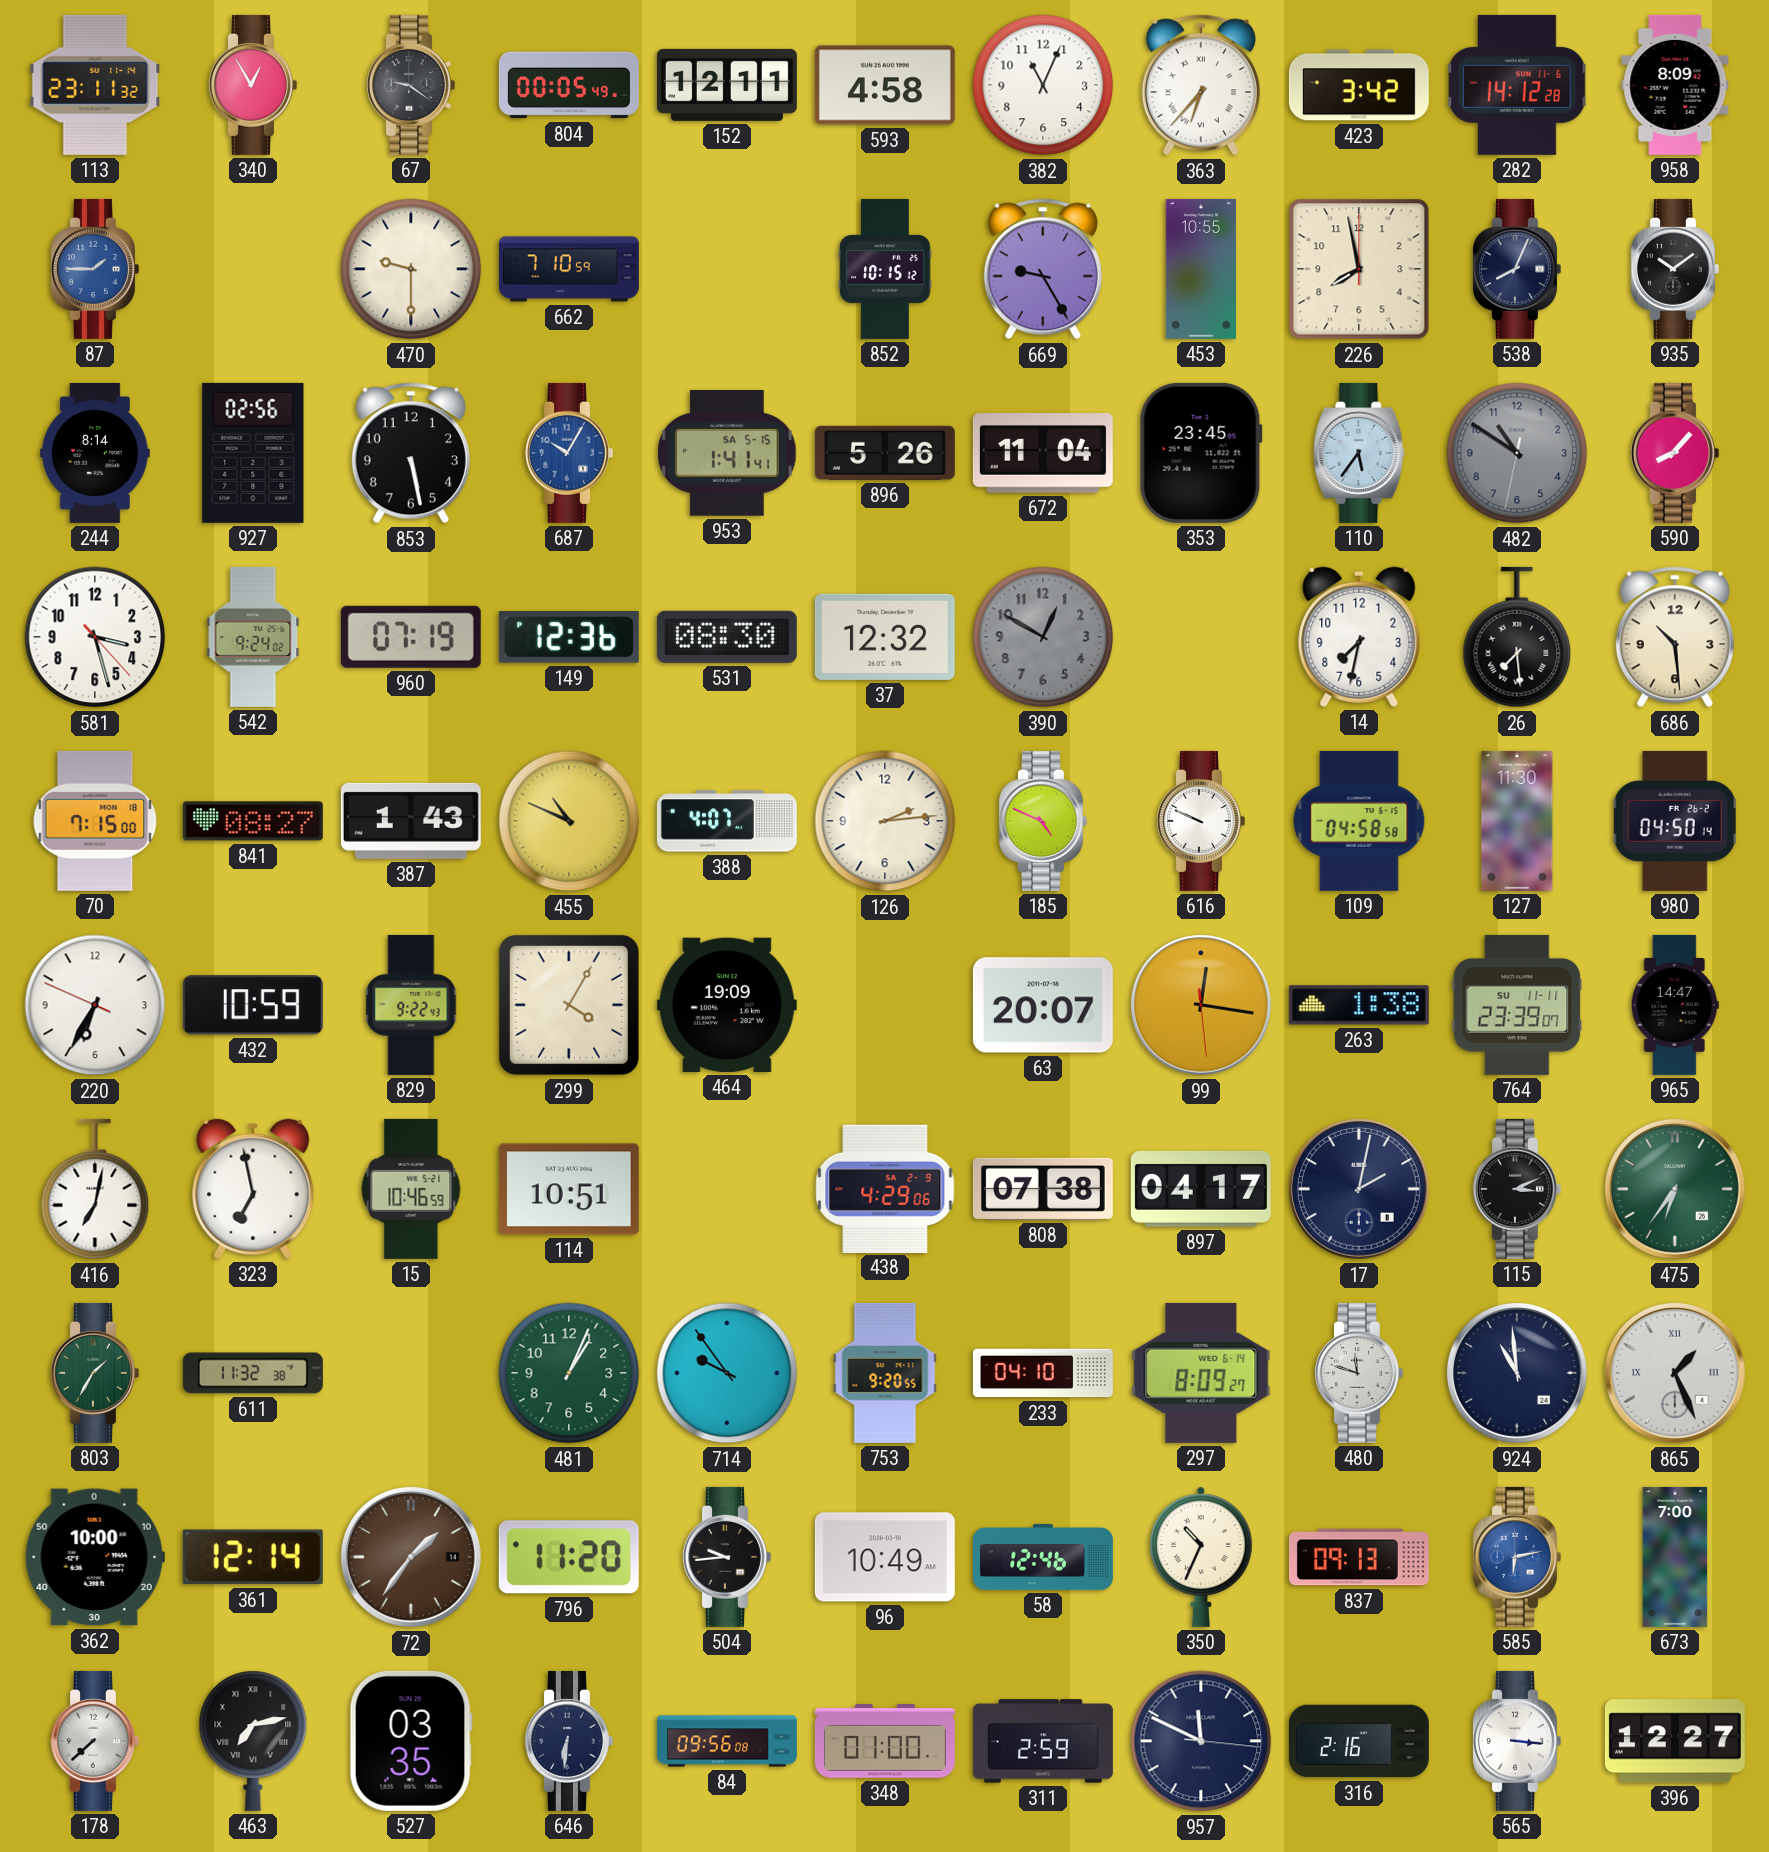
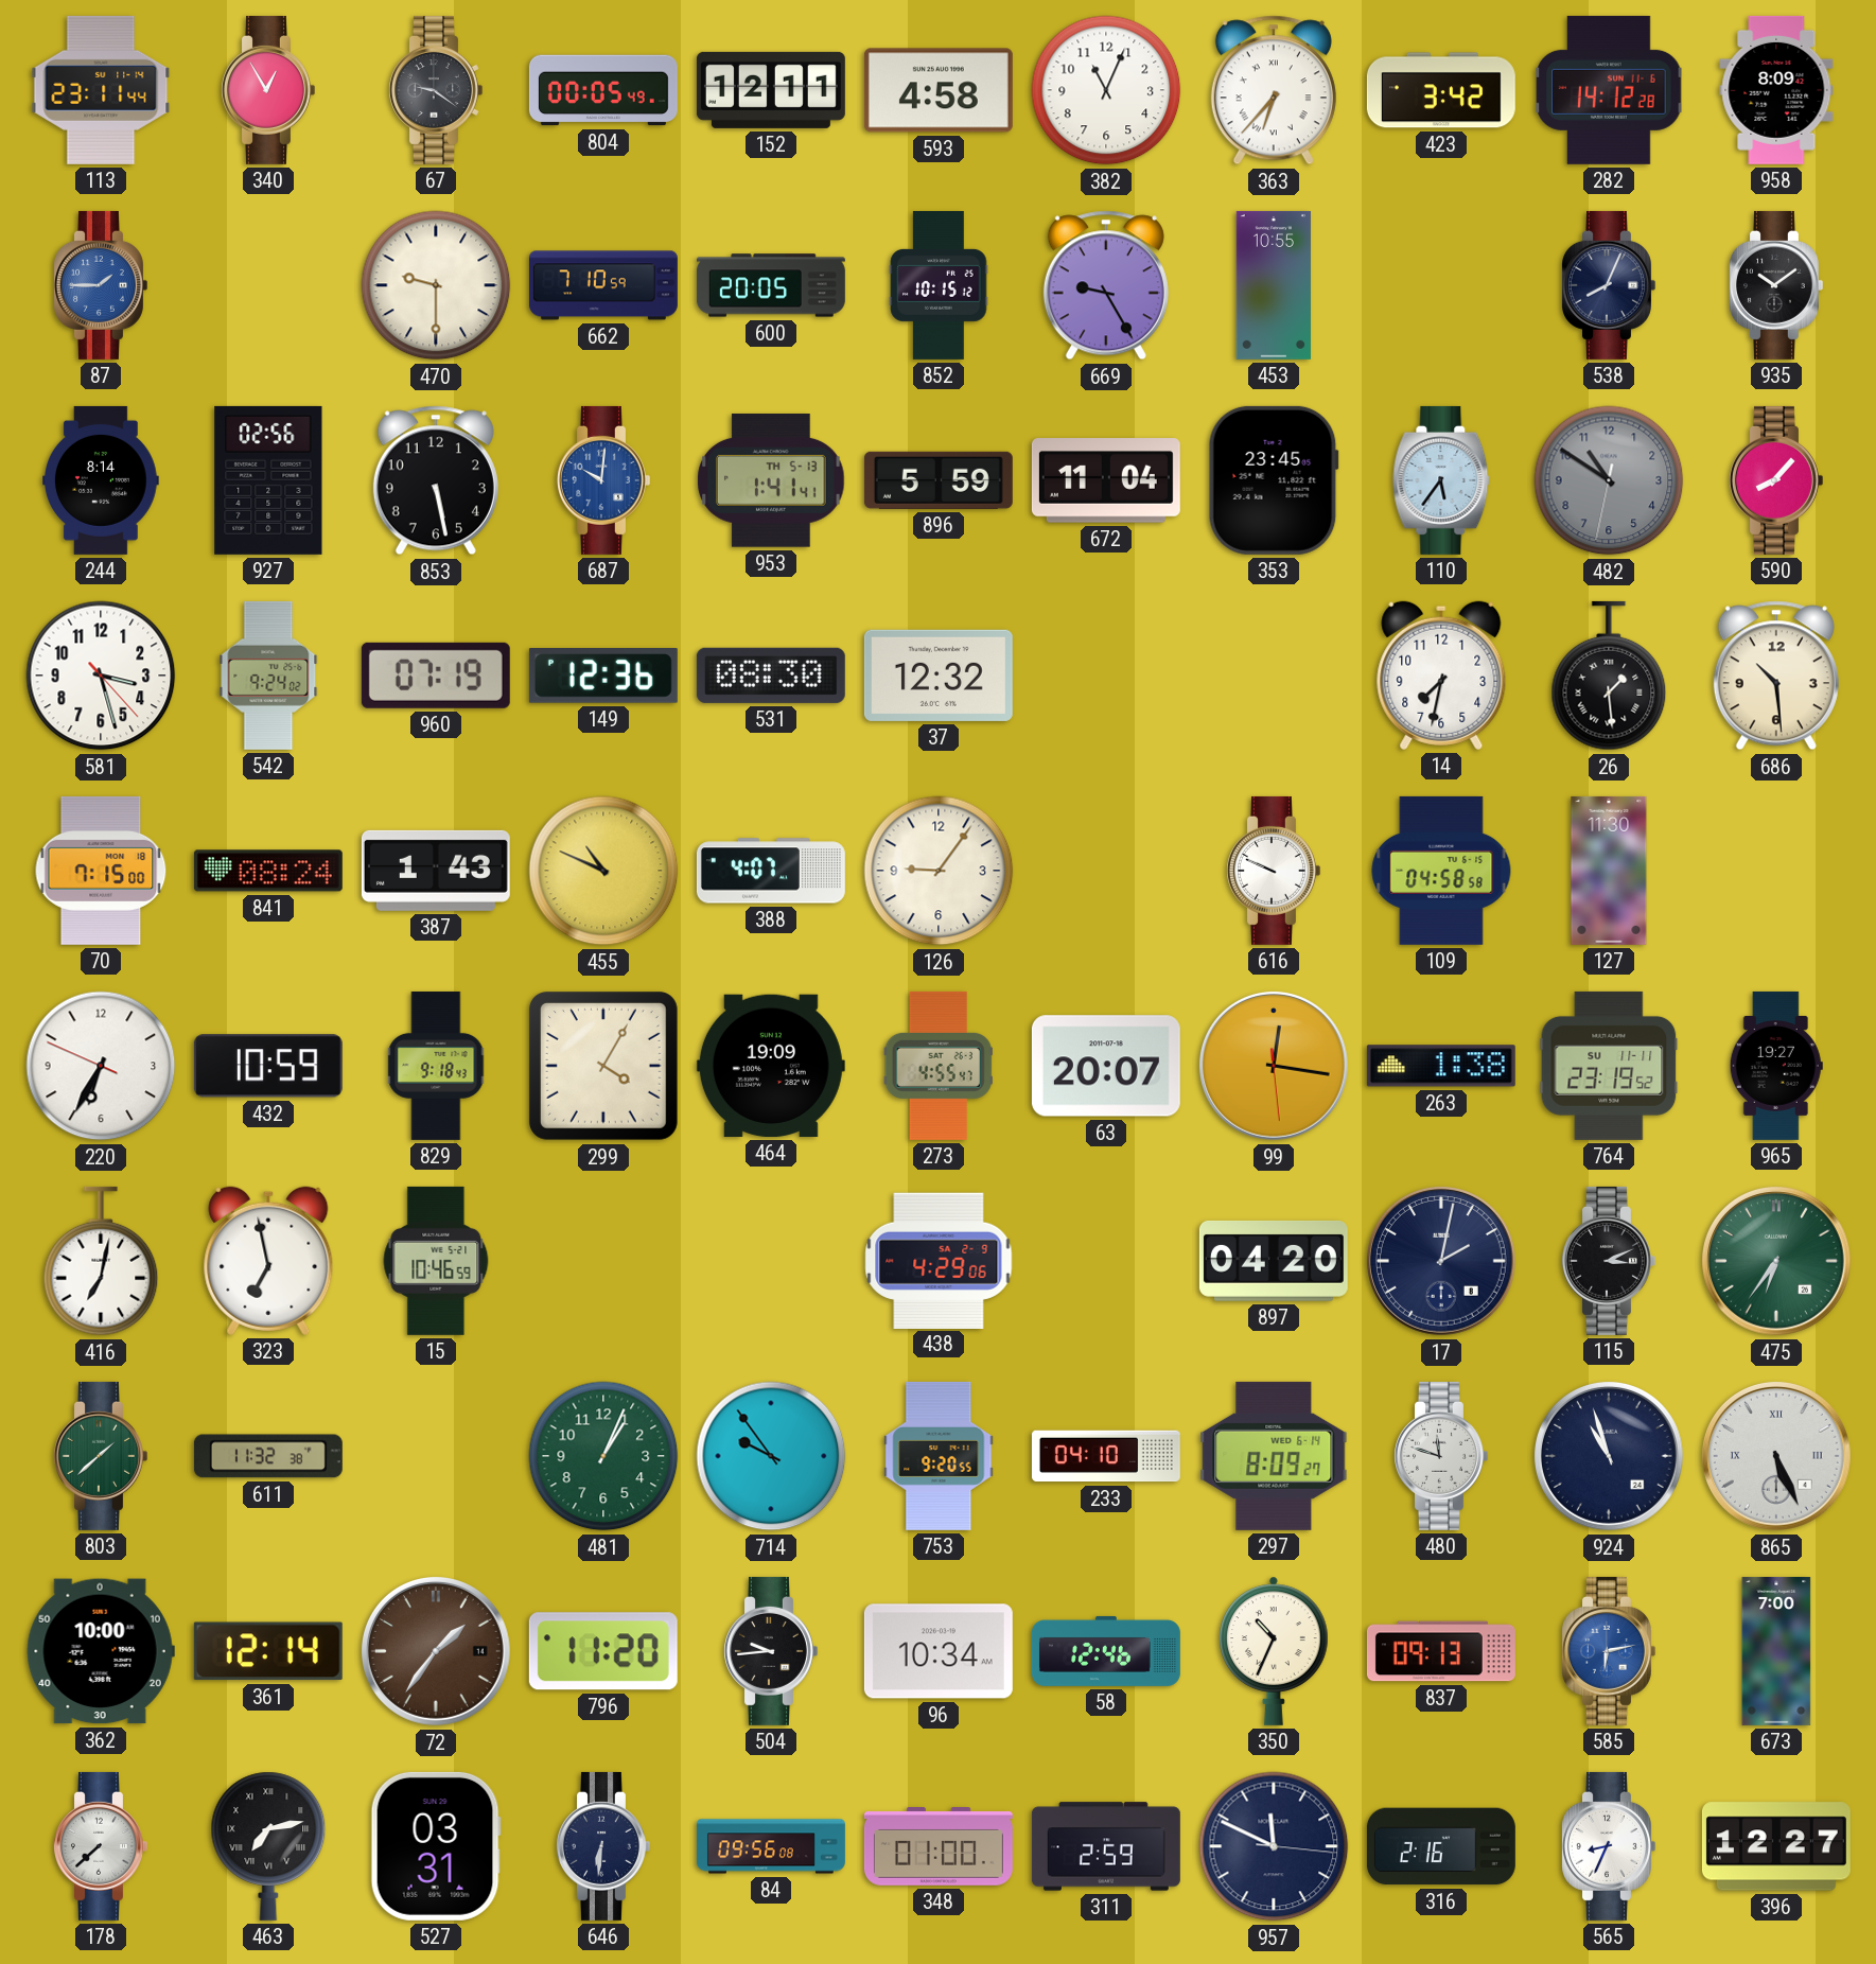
113: 23:11:32 -> 23:11:44
600: none -> 20:05
226: 7:58 -> none
687: 10:05 -> 10:01
953 date: SA 5-15 -> TH 5-13
896: 5:26 -> 5:59
390: 12:50 -> none
26: 7:29 -> 1:29
841: 08:27 -> 08:24
126: 2:14 -> 9:06
185: 4:49 -> none
980: 04:50 -> none
829: 9:22 -> 9:18
273: none -> 4:55
764: 23:39 -> 23:19
965: 14:47 -> 19:27
114: 10:51 -> none
808: 07:38 -> none
897: 04:17 -> 04:20
803: 1:35 -> 1:38
924: 10:59 -> 10:57
865: 1:26 -> 5:26
96: 10:49 -> 10:34
527: 03:35 -> 03:31
565: 3:16 -> 8:34
